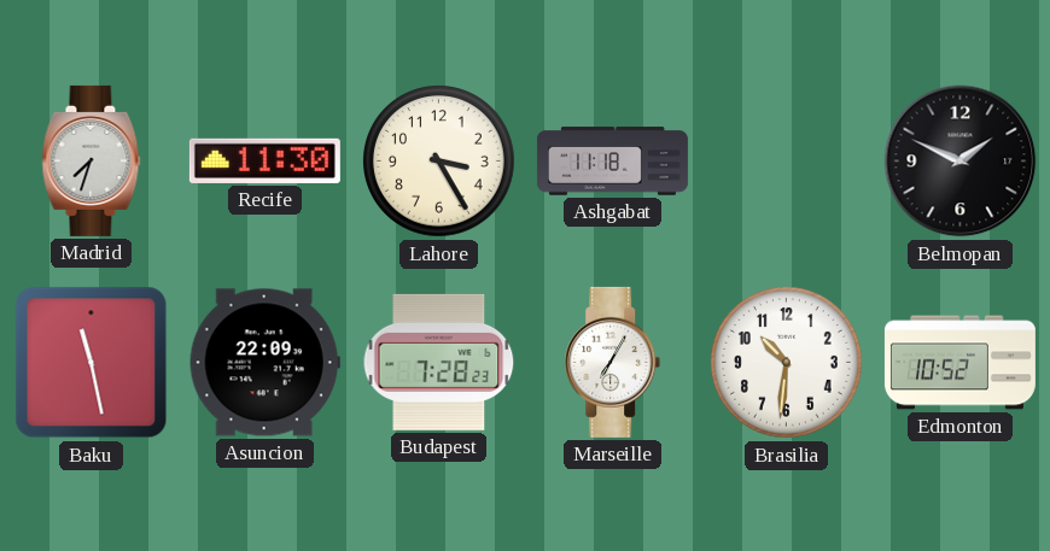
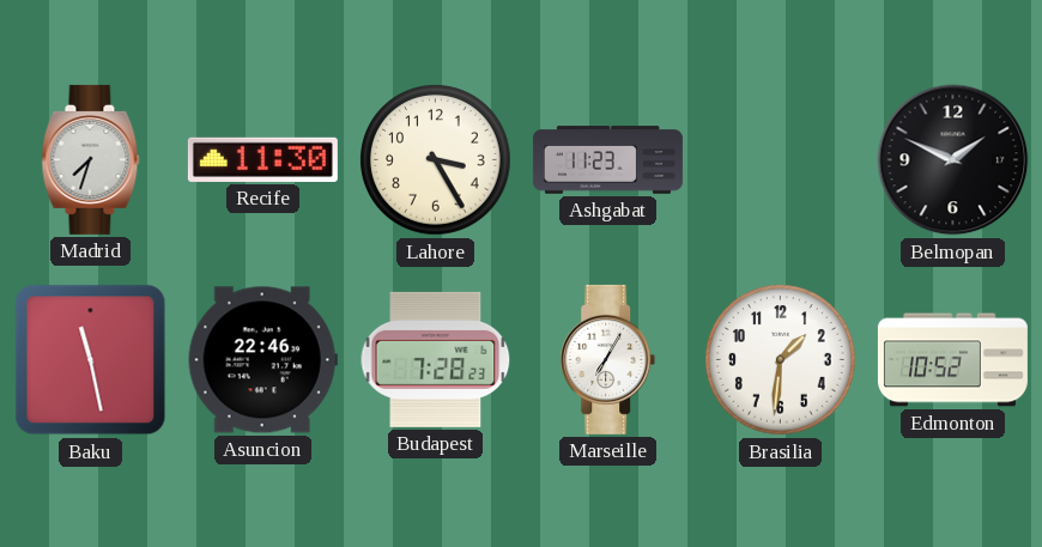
Ashgabat: 11:18 -> 11:23
Asuncion: 22:09 -> 22:46
Brasilia: 10:31 -> 1:31
